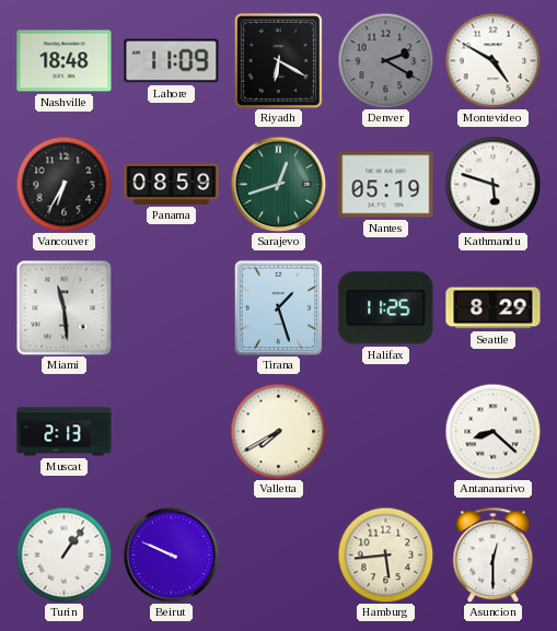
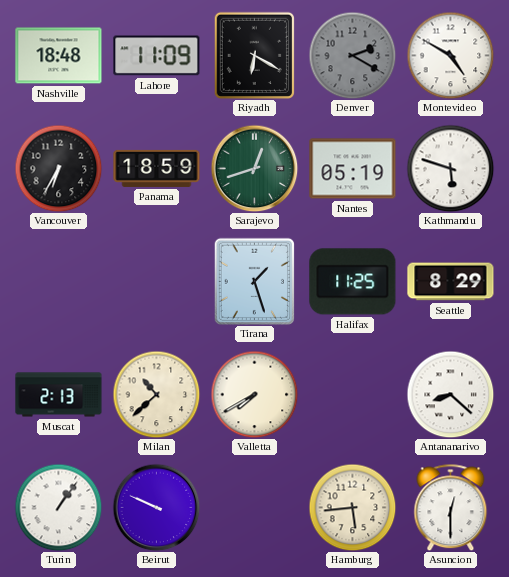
Panama: 08:59 -> 18:59
Miami: 11:29 -> none
Milan: none -> 10:38
